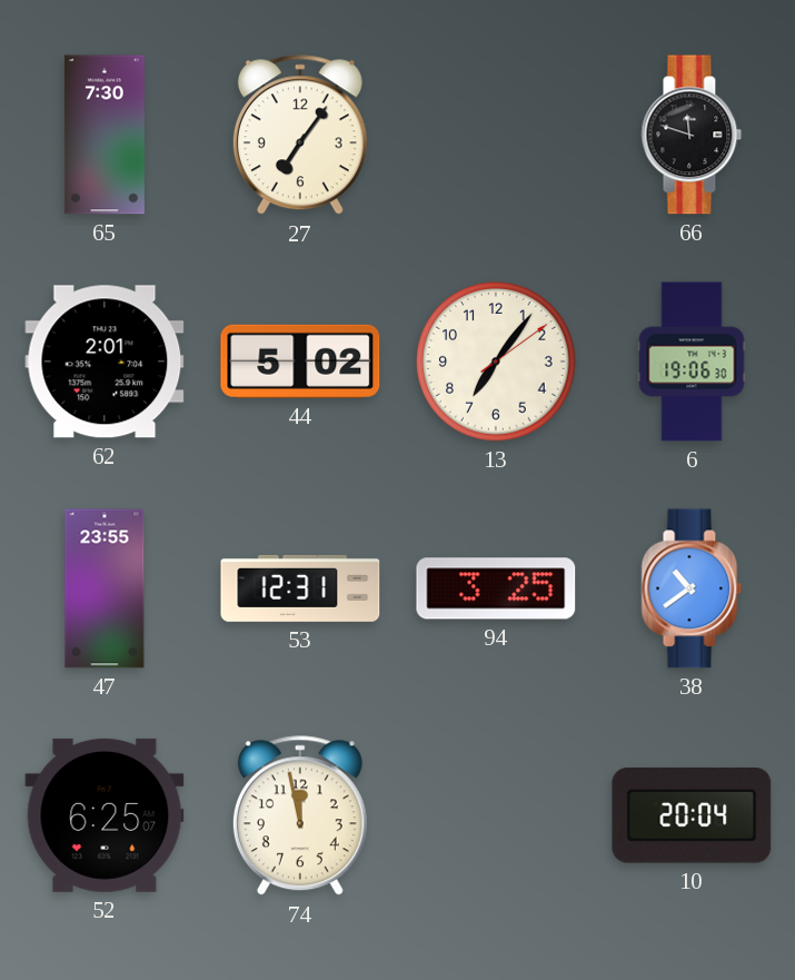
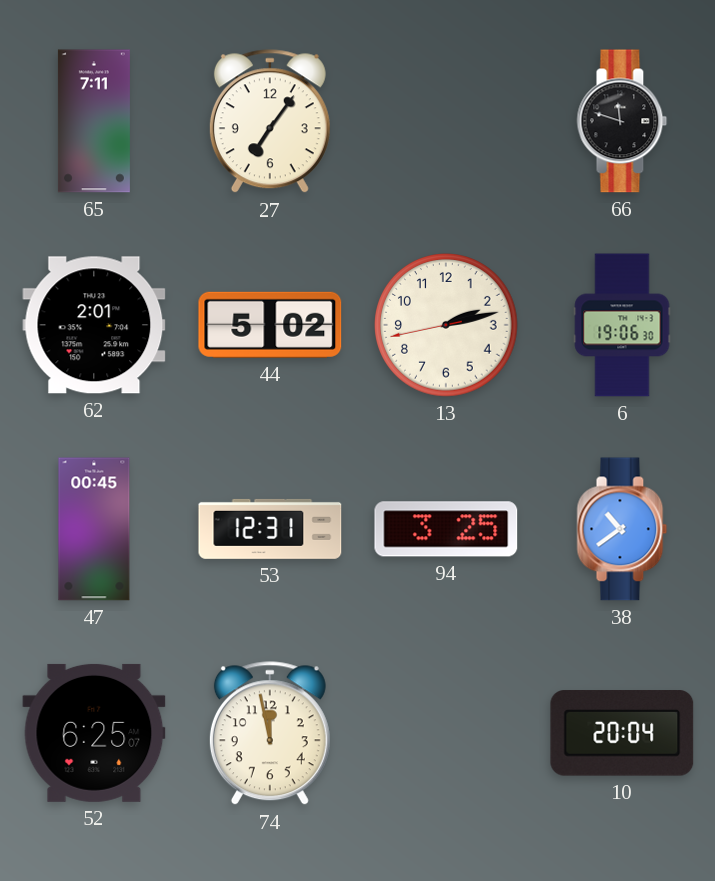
65: 7:30 -> 7:11
13: 7:06 -> 2:12
47: 23:55 -> 00:45
